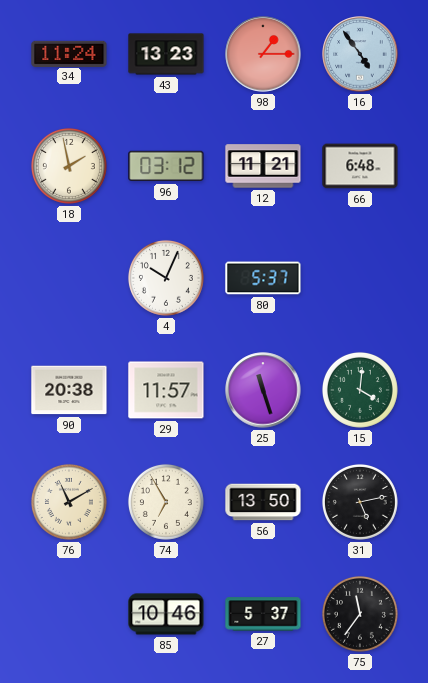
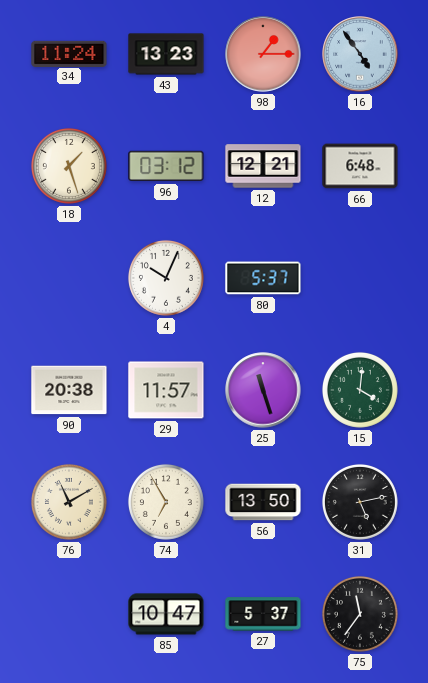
18: 1:58 -> 1:27
12: 11:21 -> 12:21
85: 10:46 -> 10:47
